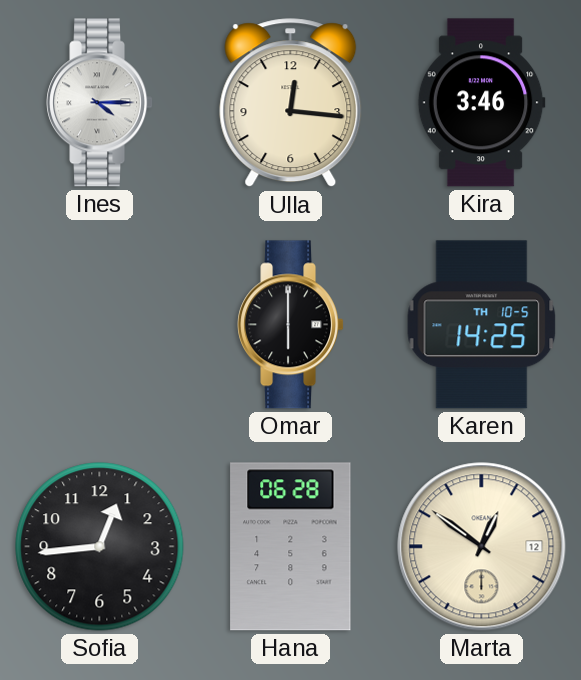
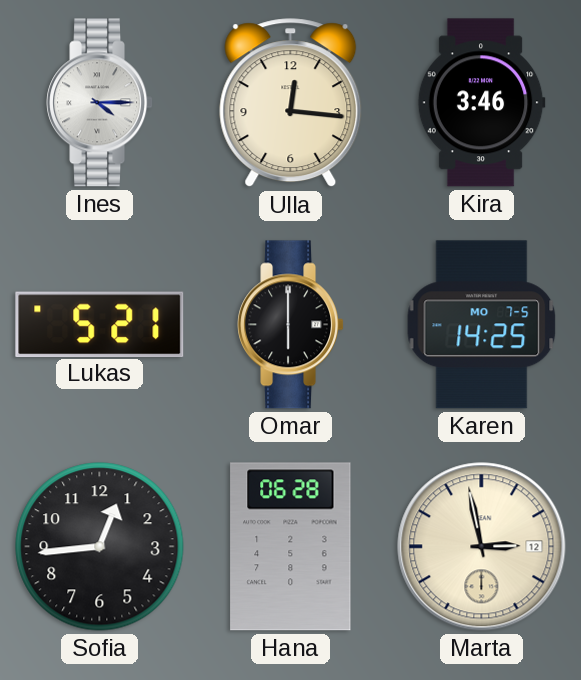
Lukas: none -> 5:21
Karen date: TH 10-5 -> MO 7-5
Marta: 12:51 -> 2:58
